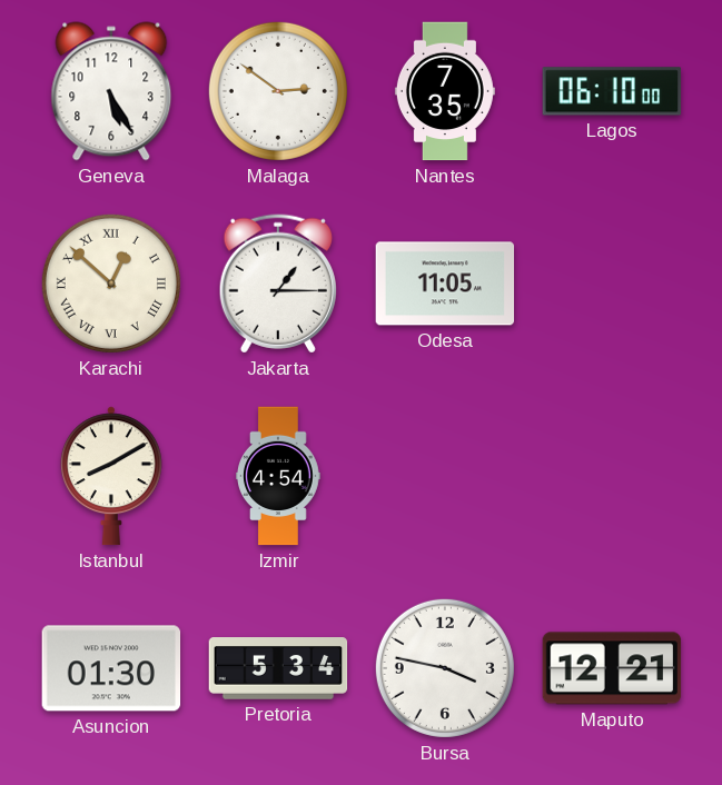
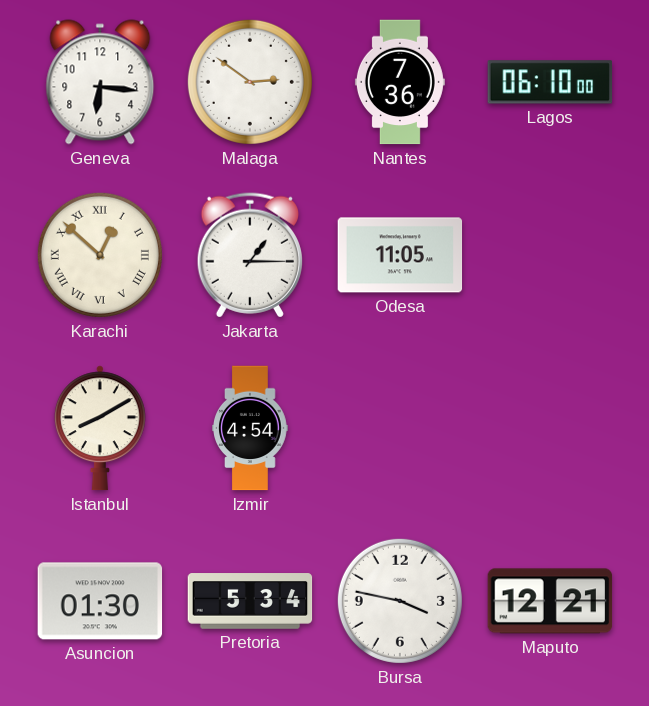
Geneva: 5:25 -> 6:16
Nantes: 7:35 -> 7:36
